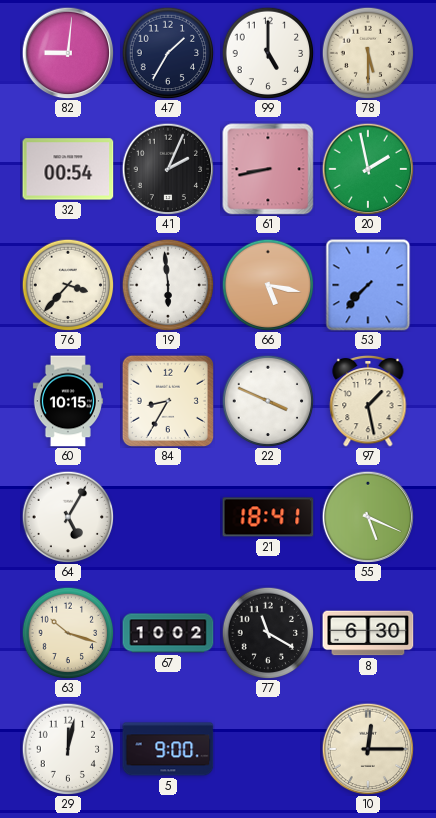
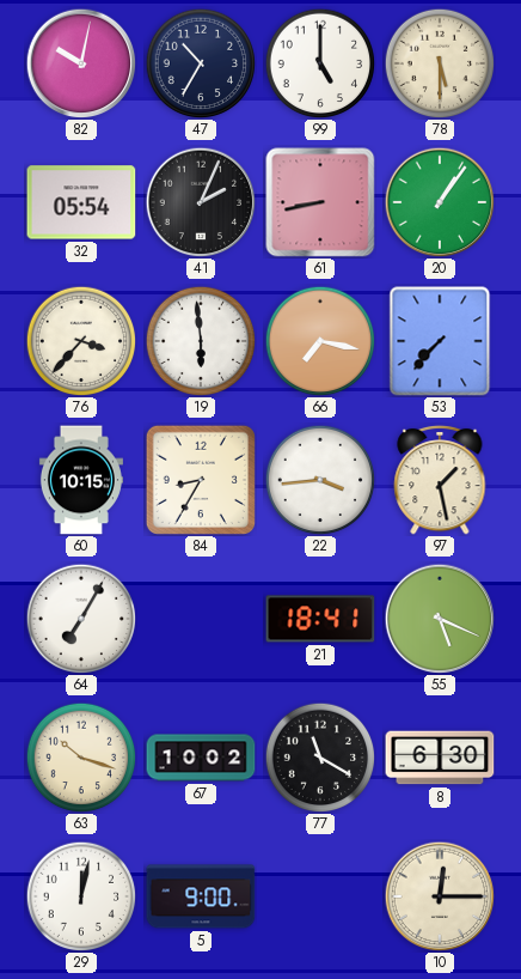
82: 9:01 -> 10:02
47: 1:35 -> 10:35
32: 00:54 -> 05:54
20: 1:58 -> 1:06
66: 5:17 -> 7:17
22: 3:49 -> 3:44
64: 5:05 -> 7:05
